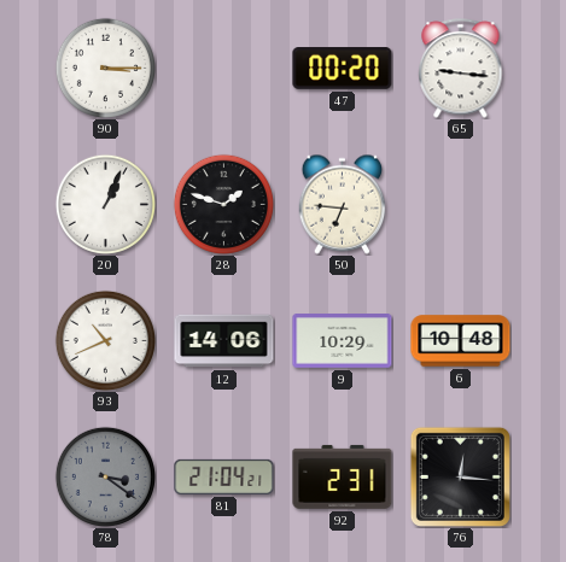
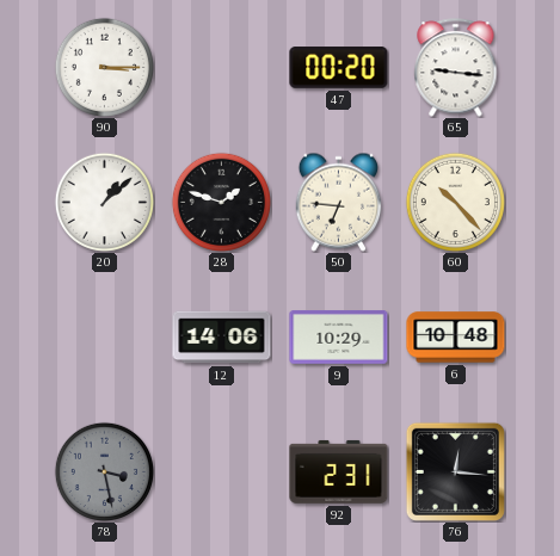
20: 1:04 -> 1:08
60: none -> 10:23
93: 10:41 -> none
78: 3:21 -> 3:28
81: 21:04 -> none
